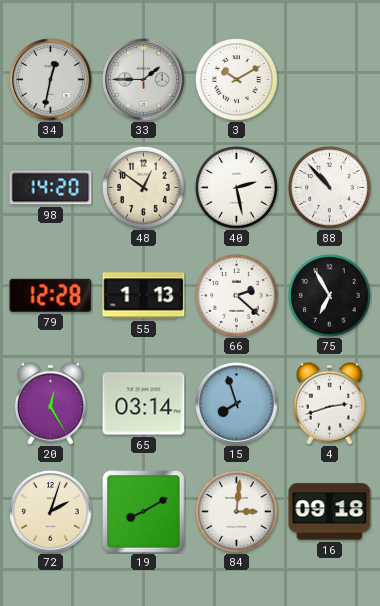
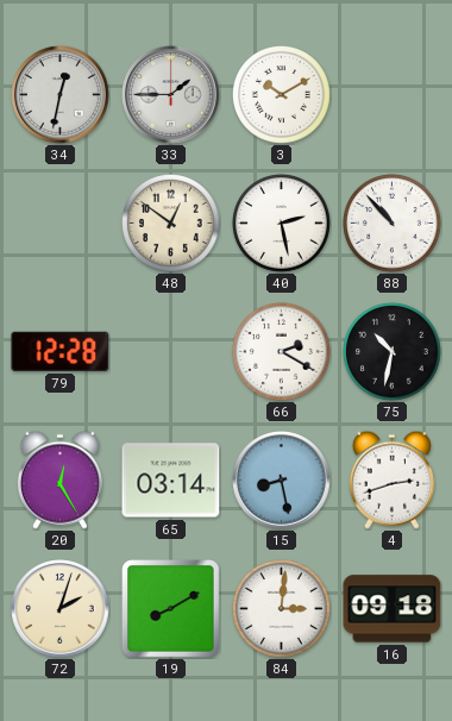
98: 14:20 -> none
55: 1:13 -> none
66: 2:22 -> 2:20
75: 6:55 -> 10:32
15: 7:57 -> 8:28
